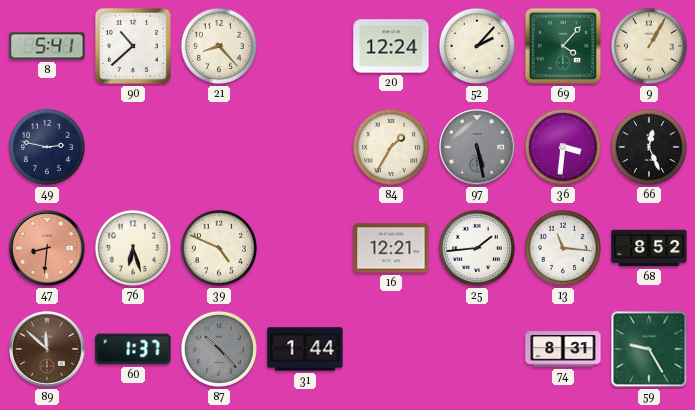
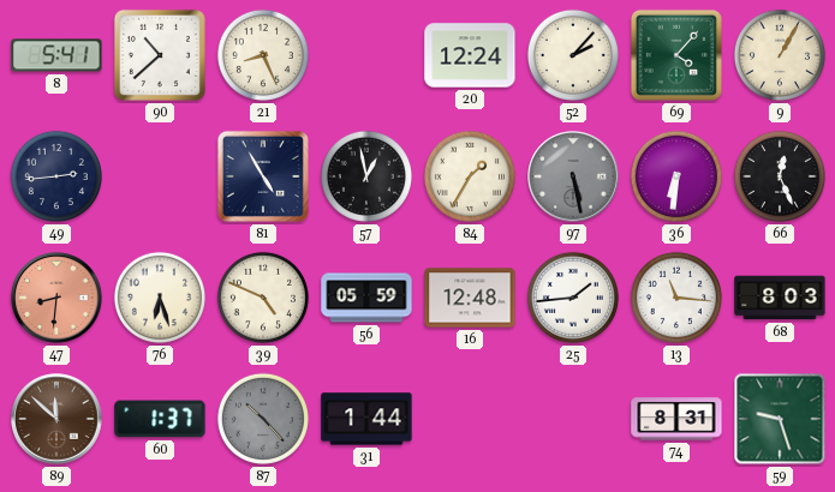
21: 8:23 -> 8:26
49: 2:47 -> 2:44
81: none -> 4:55
57: none -> 12:58
36: 3:31 -> 6:31
56: none -> 05:59
16: 12:21 -> 12:48
68: 8:52 -> 8:03
59: 9:25 -> 9:27
